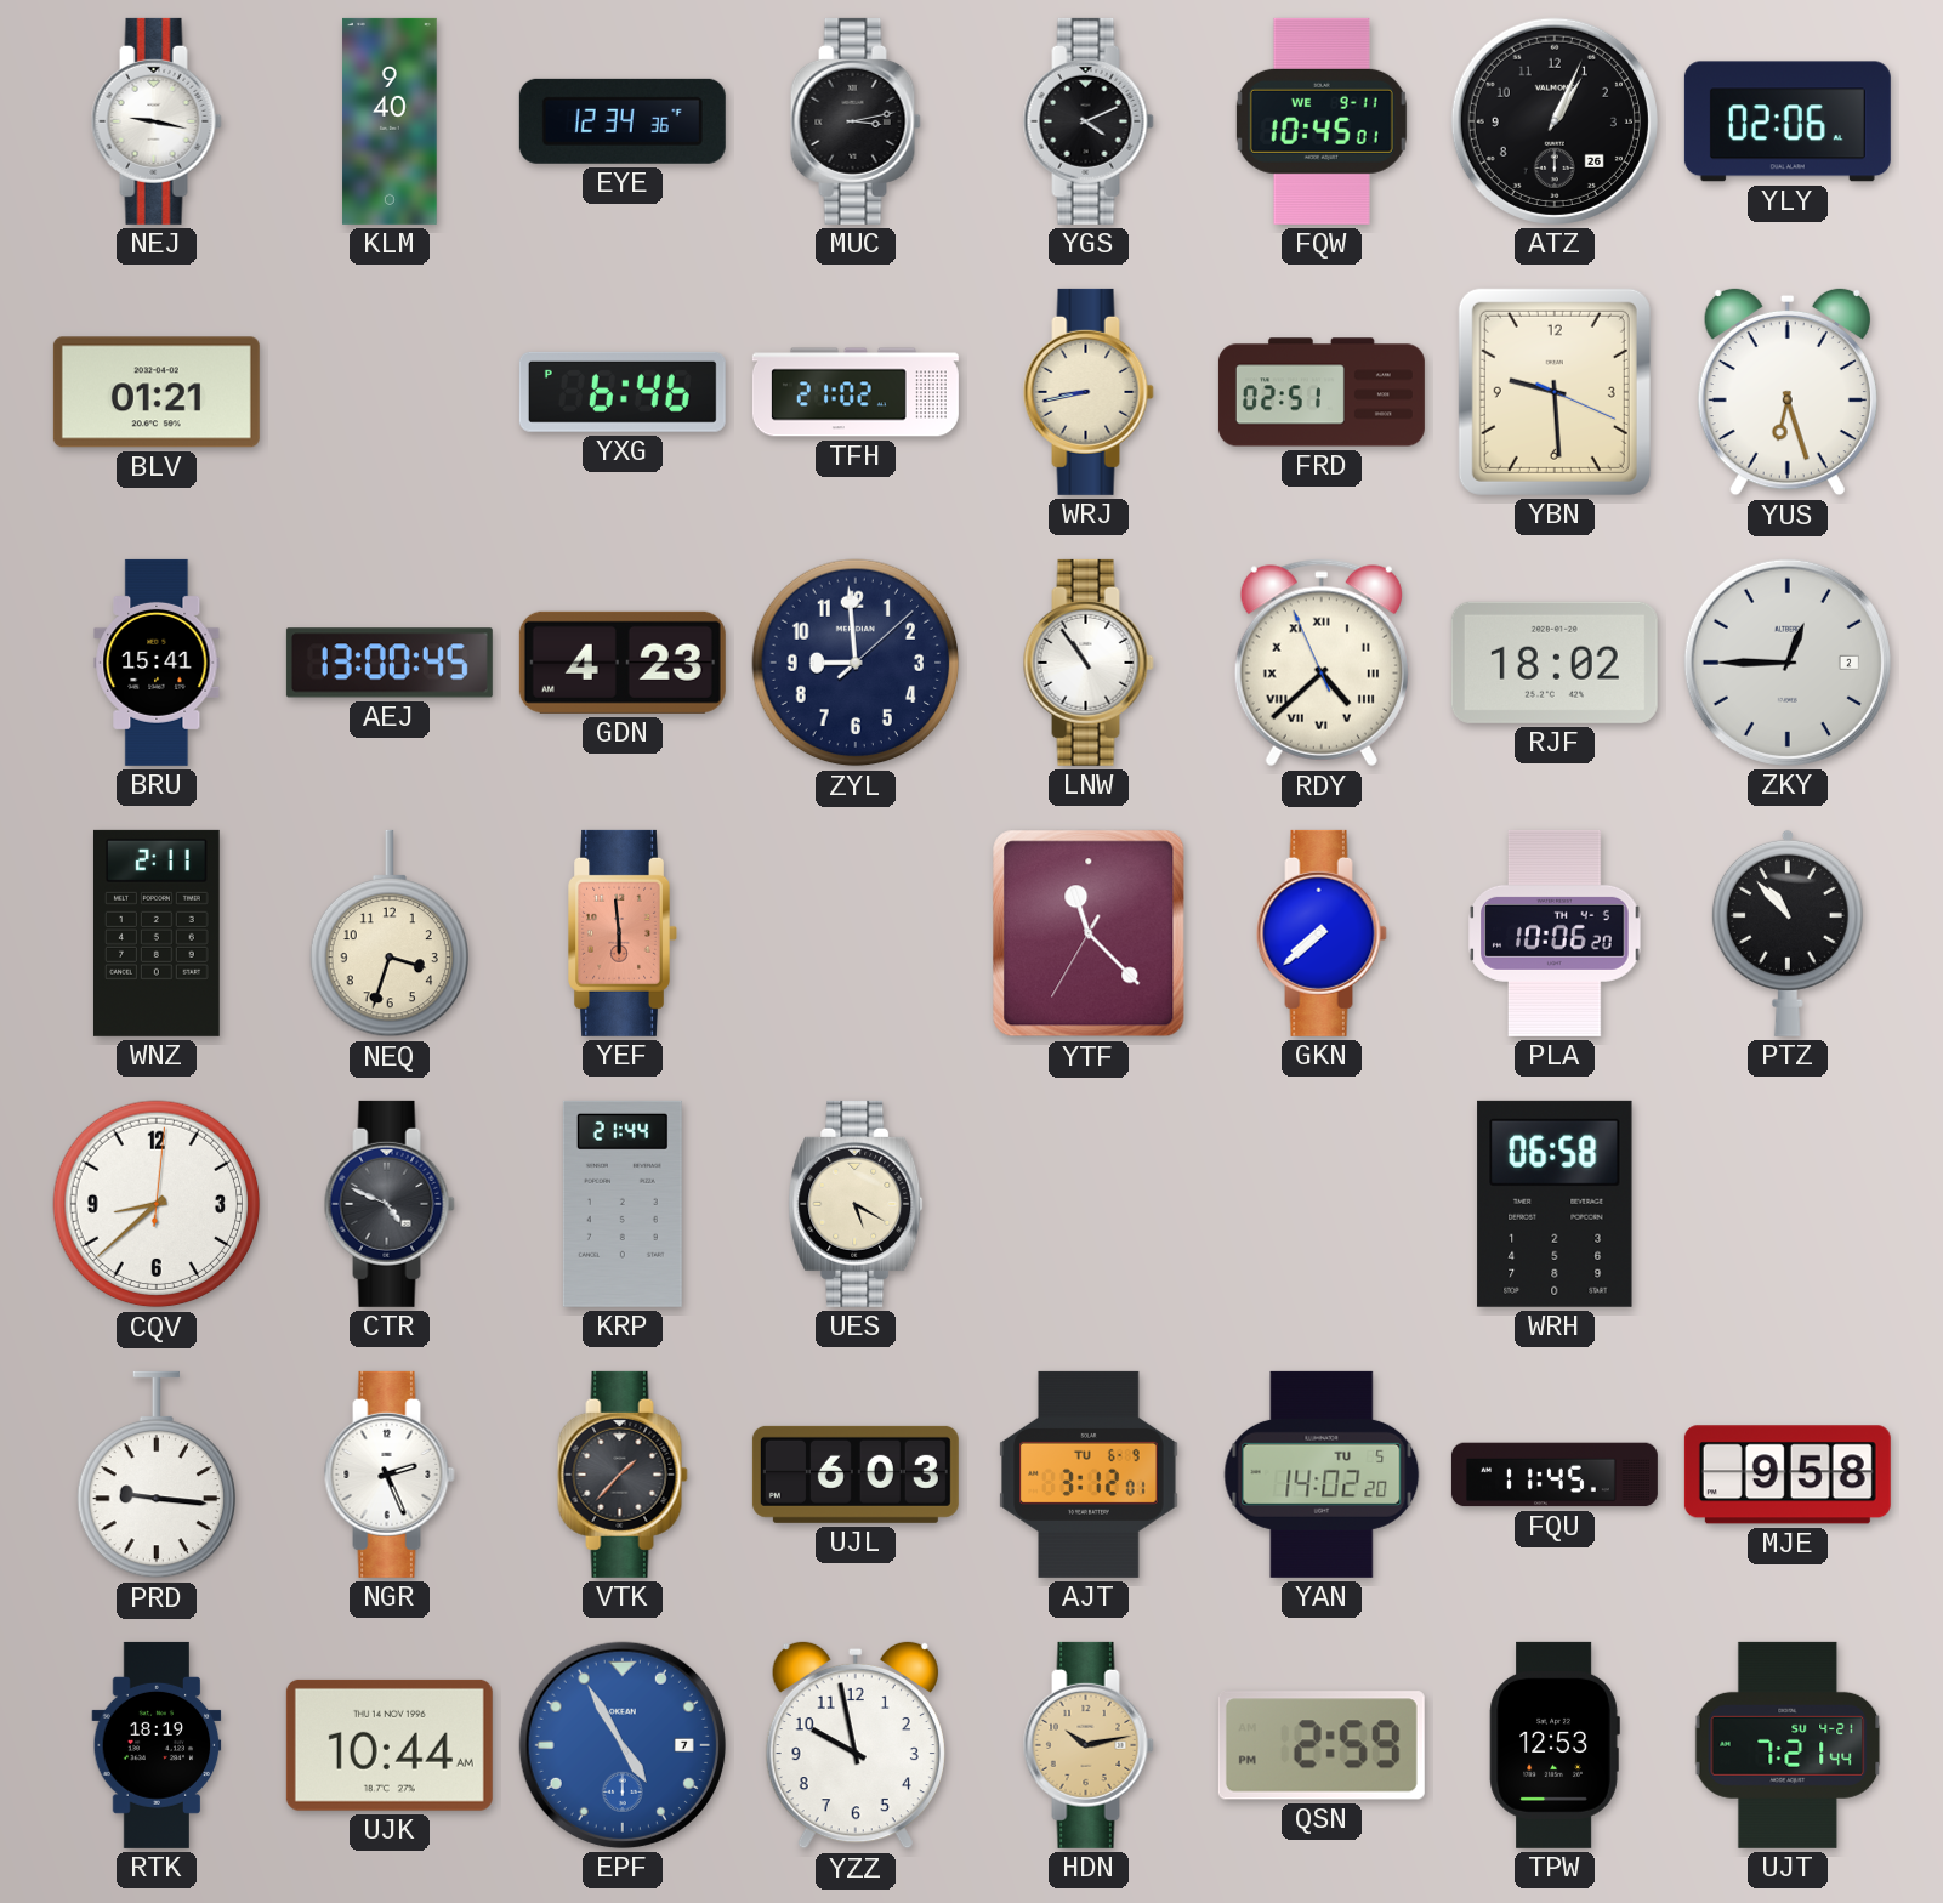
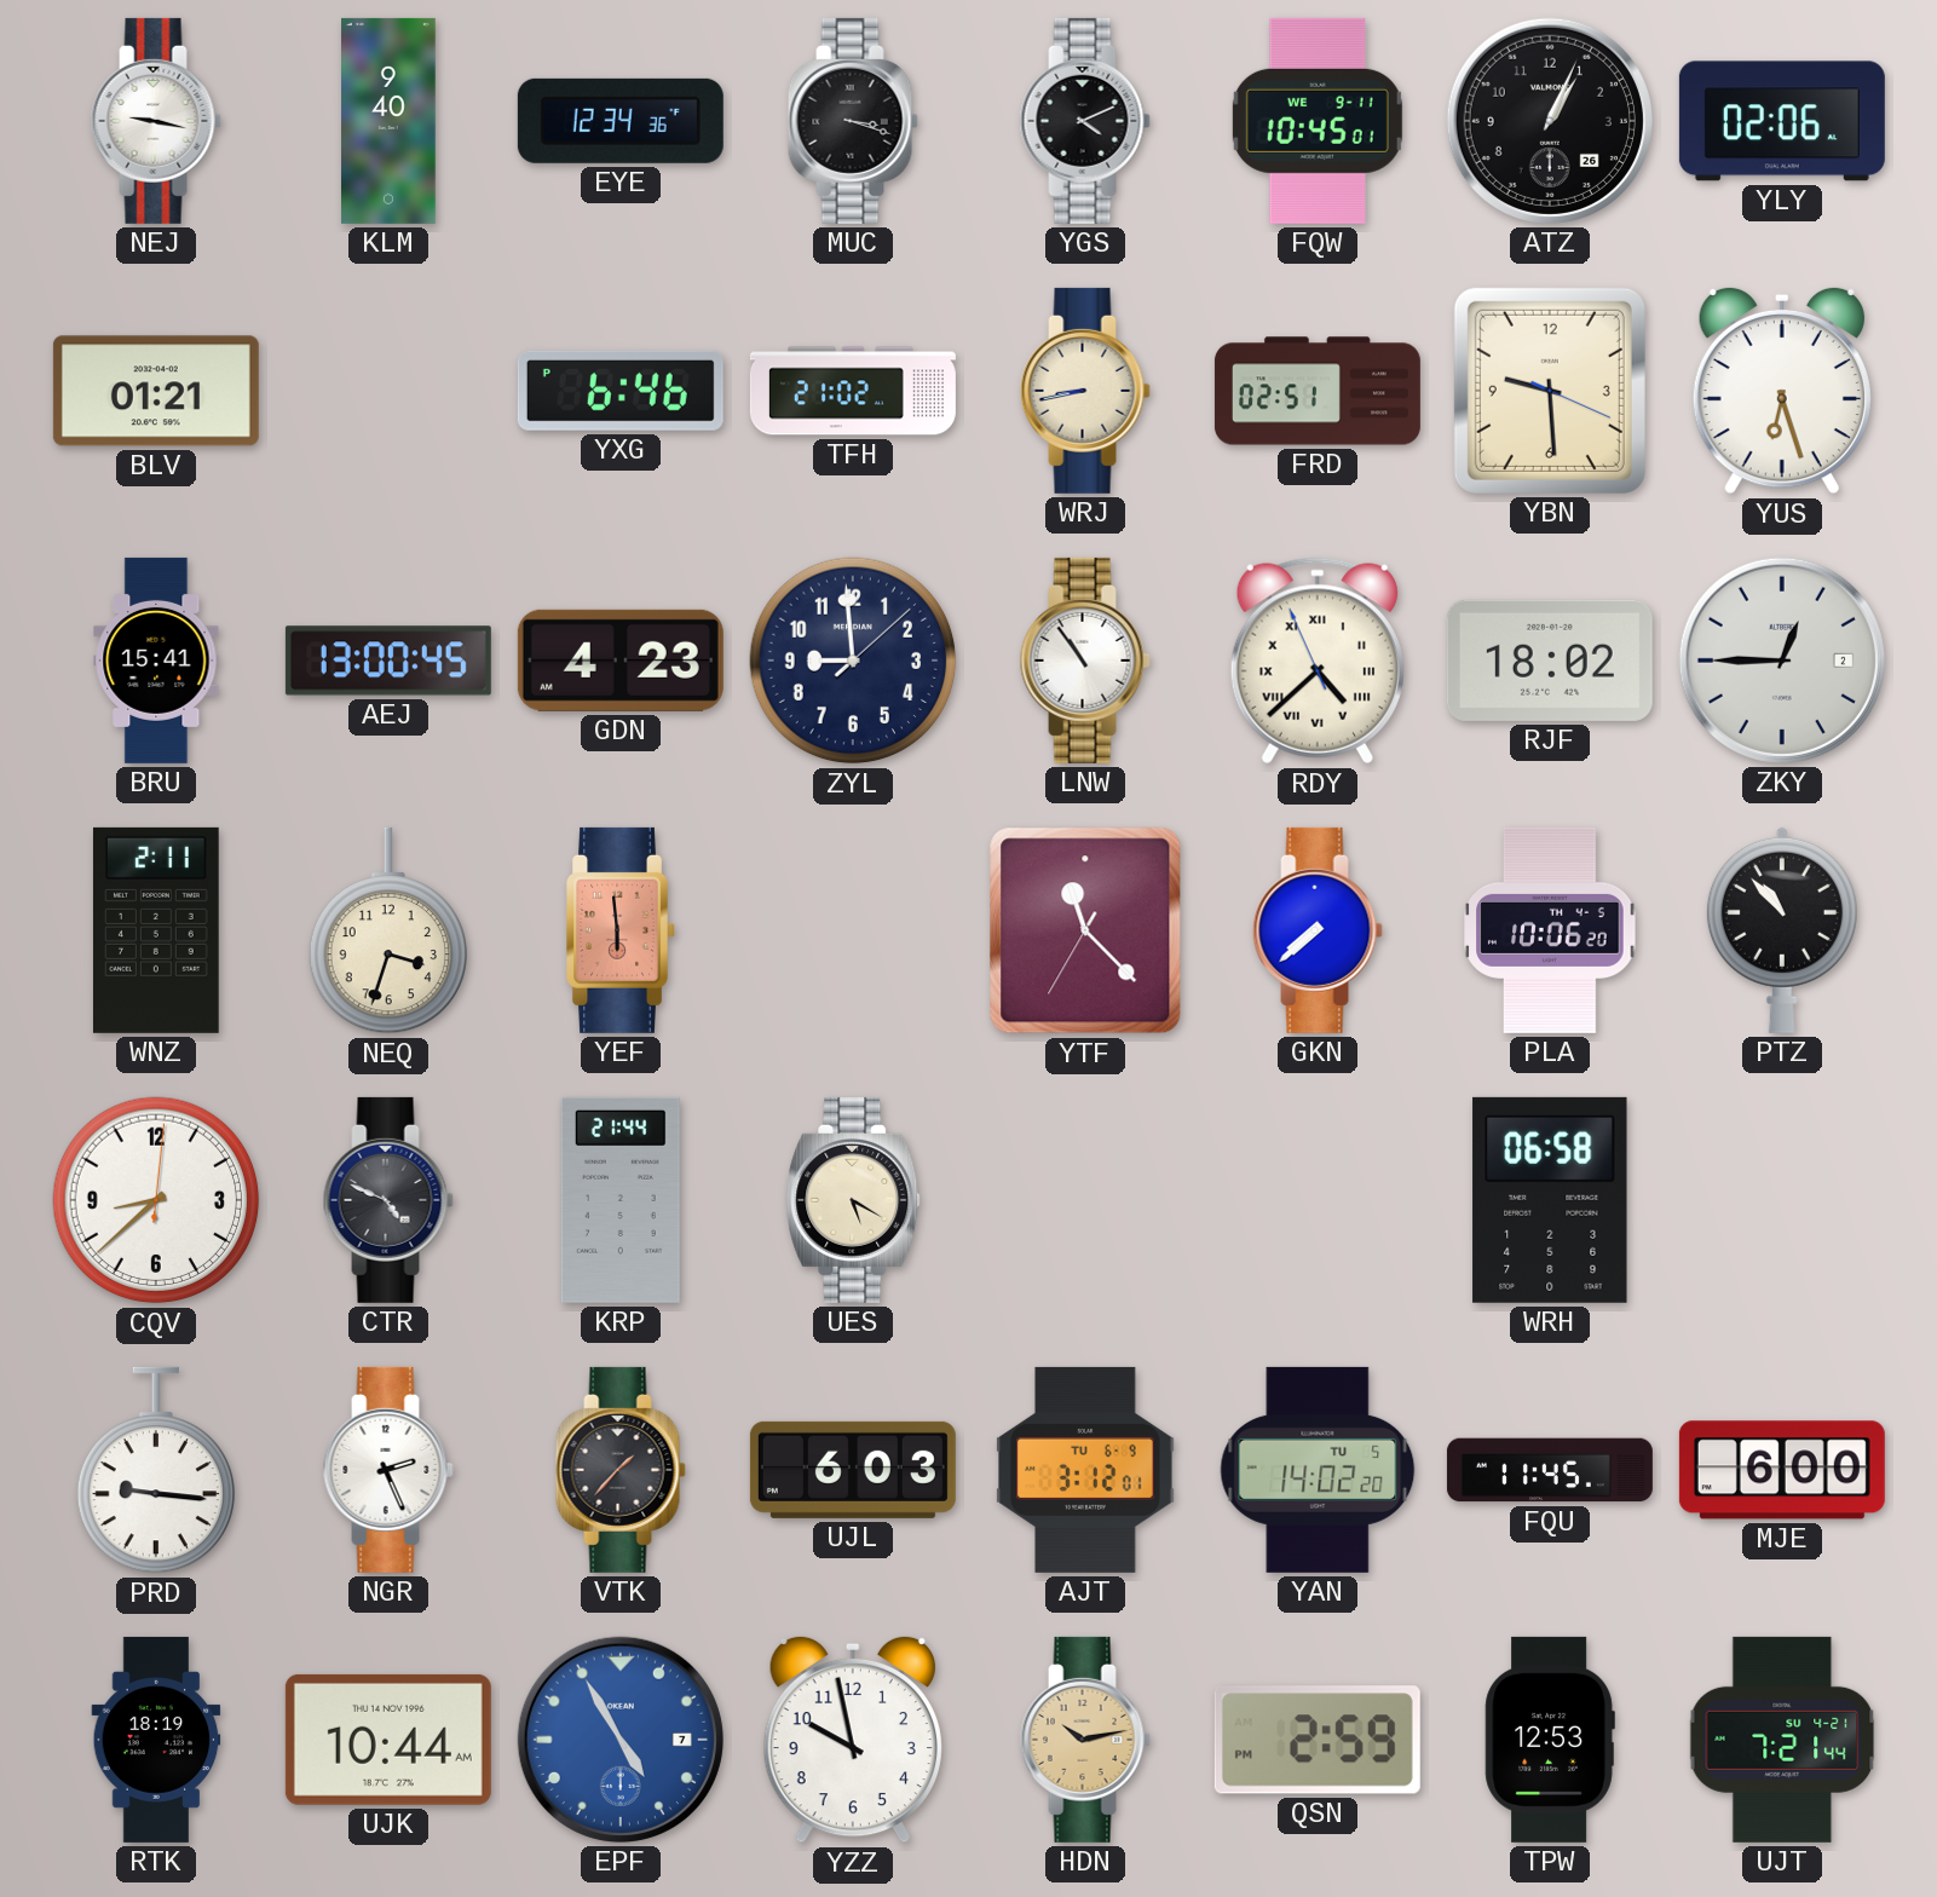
MUC: 3:13 -> 3:18
MJE: 9:58 -> 6:00
